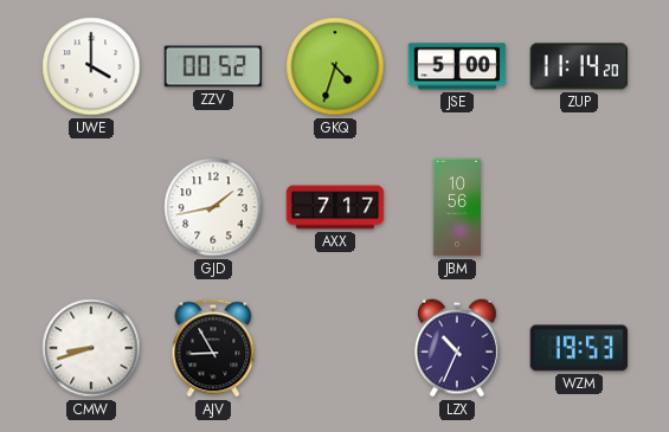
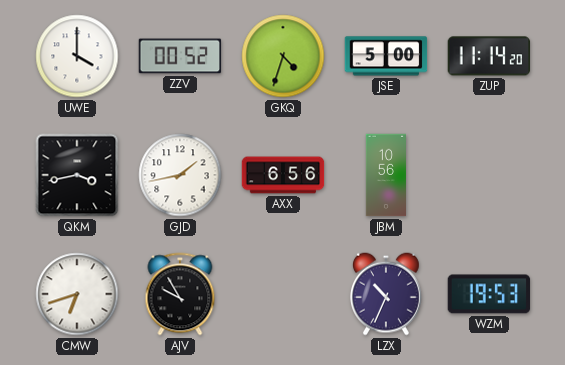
QKM: none -> 3:43
AXX: 7:17 -> 6:56
CMW: 8:42 -> 6:42
AJV: 8:55 -> 9:55
